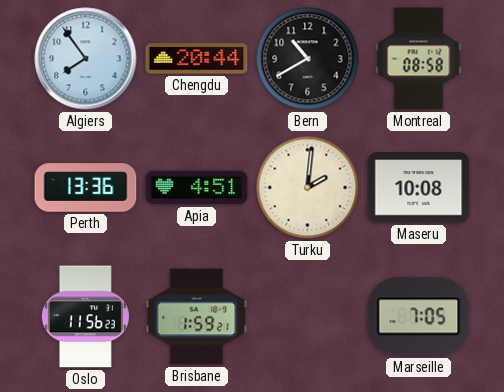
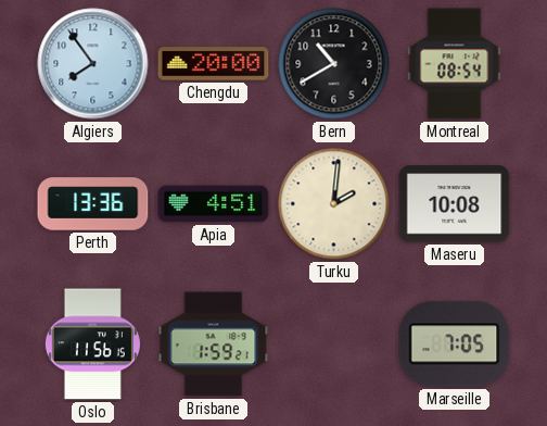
Chengdu: 20:44 -> 20:00
Montreal: 08:58 -> 08:54
Oslo: 11:56:23 -> 11:56:15
